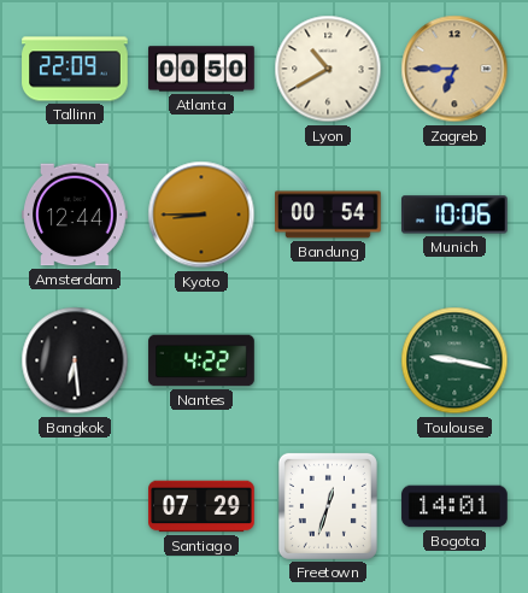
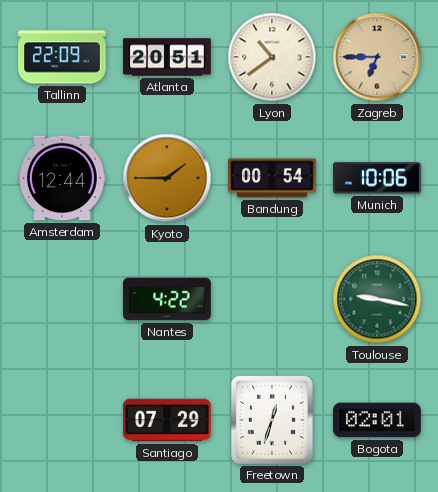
Atlanta: 00:50 -> 20:51
Lyon: 10:40 -> 10:39
Kyoto: 8:45 -> 1:45
Bangkok: 6:29 -> none
Bogota: 14:01 -> 02:01
